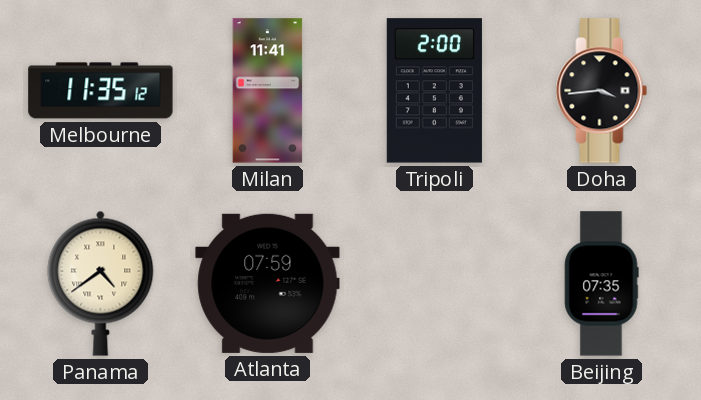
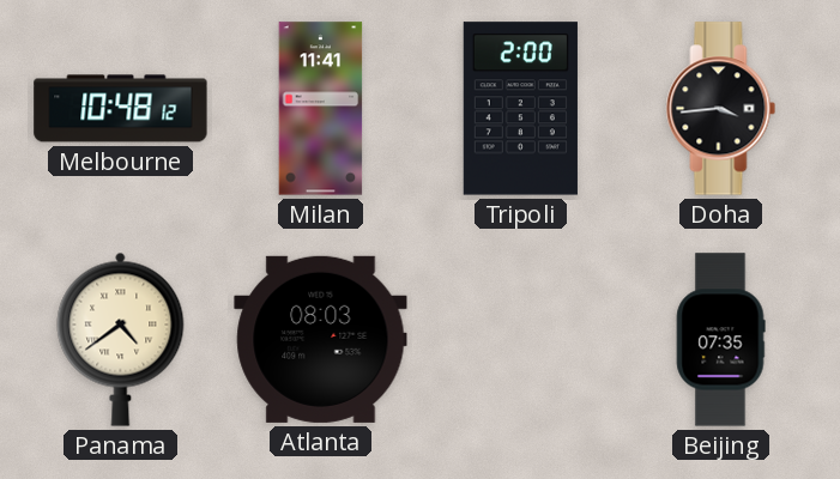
Melbourne: 11:35 -> 10:48
Atlanta: 07:59 -> 08:03
